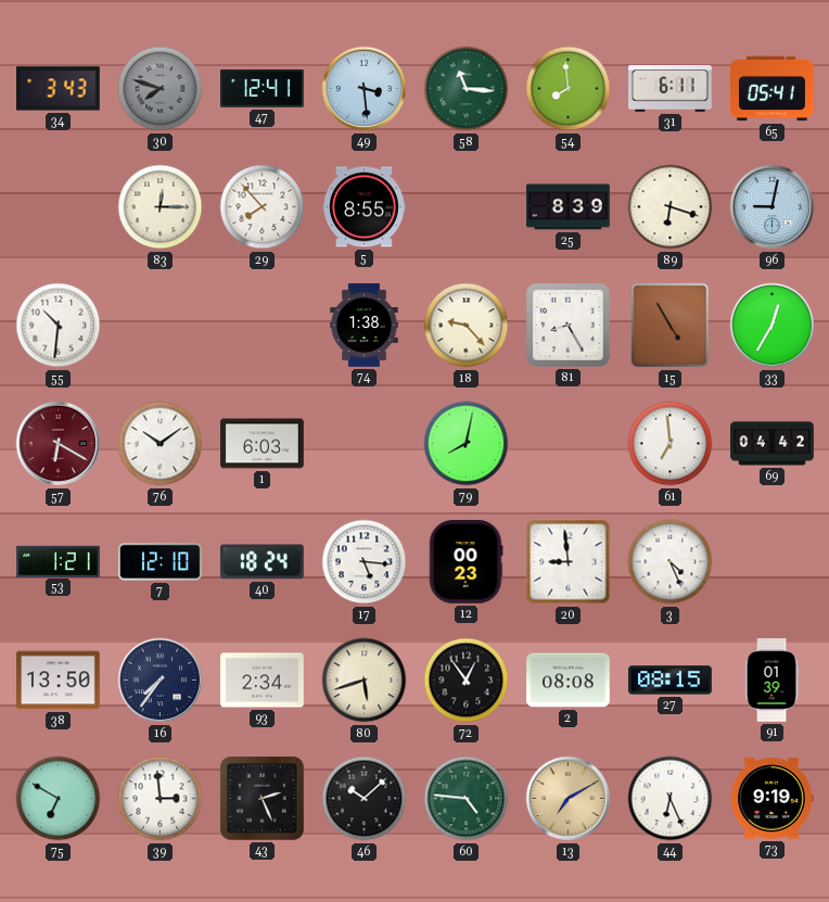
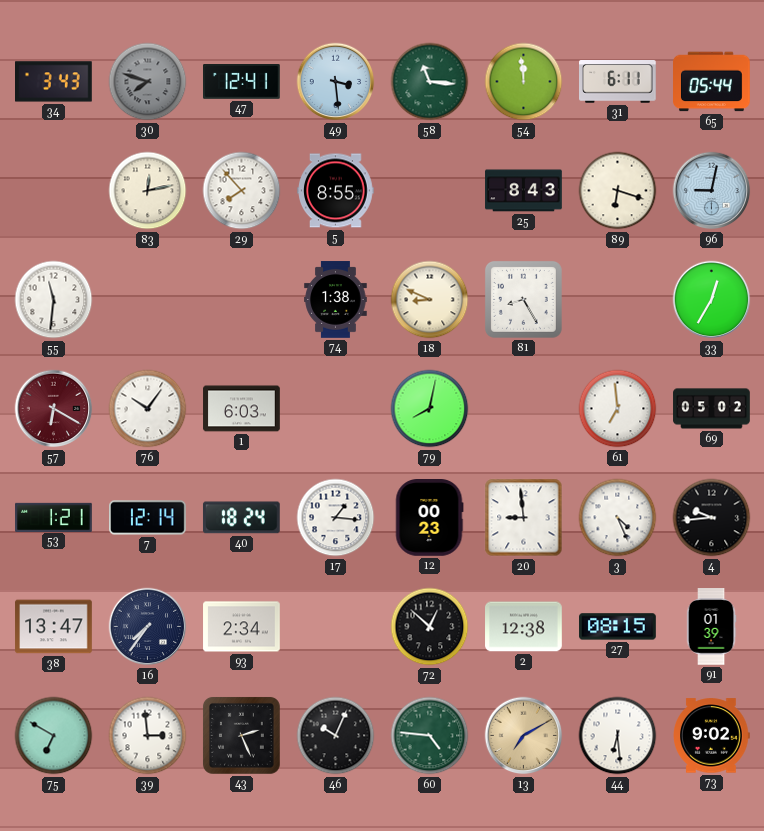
54: 7:59 -> 11:59
65: 05:41 -> 05:44
83: 12:15 -> 12:13
25: 8:39 -> 8:43
55: 10:31 -> 11:31
18: 9:23 -> 8:49
15: 4:55 -> none
76: 10:09 -> 10:06
69: 04:42 -> 05:02
7: 12:10 -> 12:14
17: 5:16 -> 1:16
4: none -> 9:44
38: 13:50 -> 13:47
80: 5:42 -> none
72: 12:54 -> 12:52
2: 08:08 -> 12:38
46: 10:08 -> 10:04
44: 6:26 -> 6:29
73: 9:19 -> 9:02
